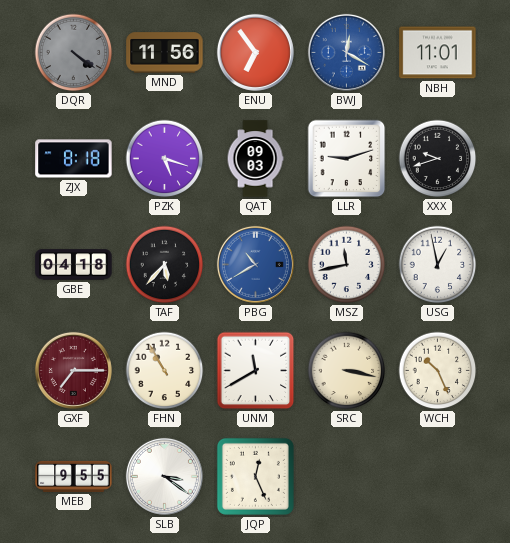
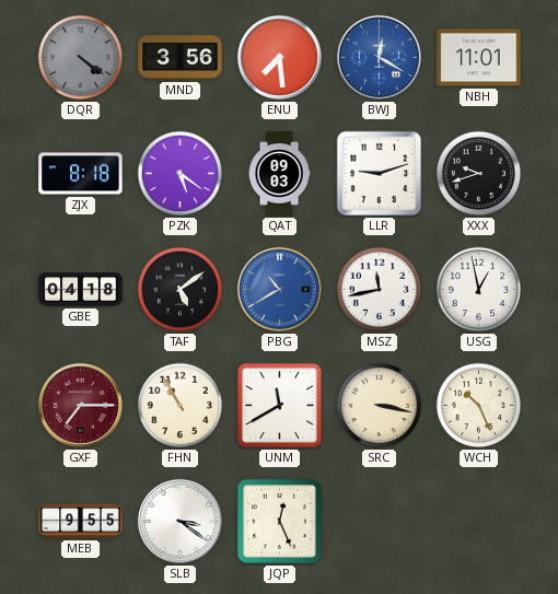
MND: 11:56 -> 3:56
ENU: 6:54 -> 7:29
PZK: 5:18 -> 5:21
TAF: 5:37 -> 5:09
